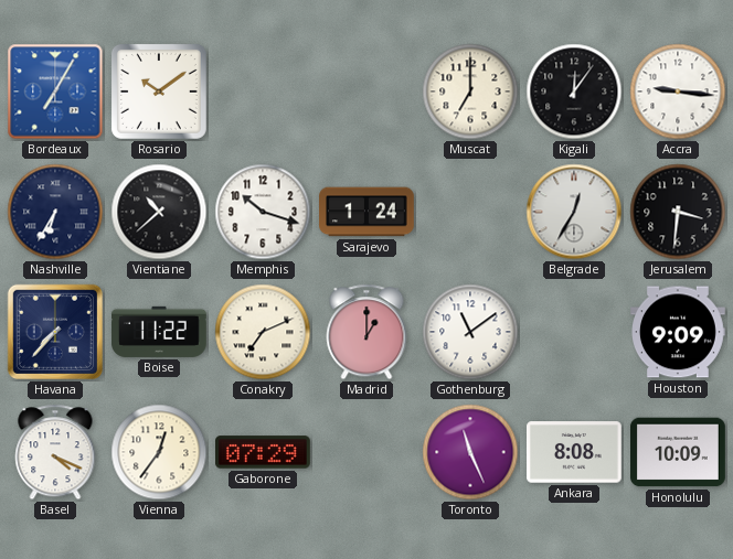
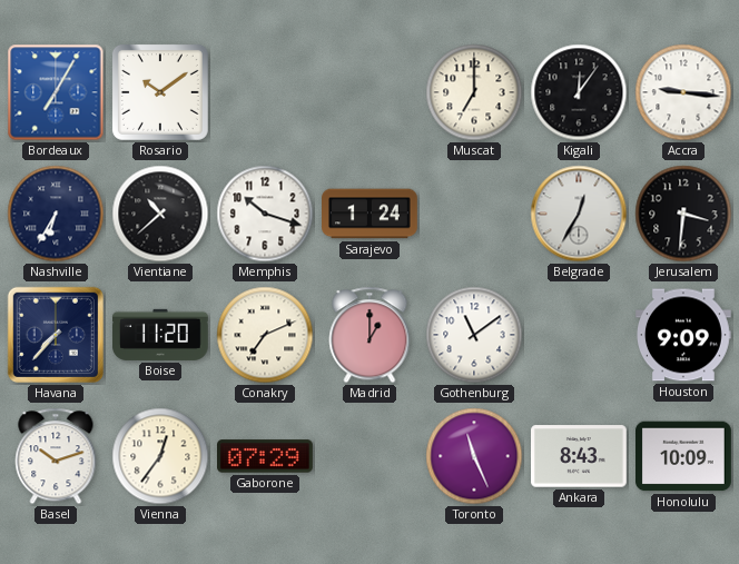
Boise: 11:22 -> 11:20
Basel: 4:19 -> 10:12
Ankara: 8:08 -> 8:43
